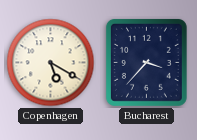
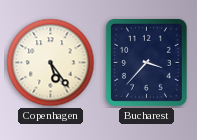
Copenhagen: 5:20 -> 5:24
